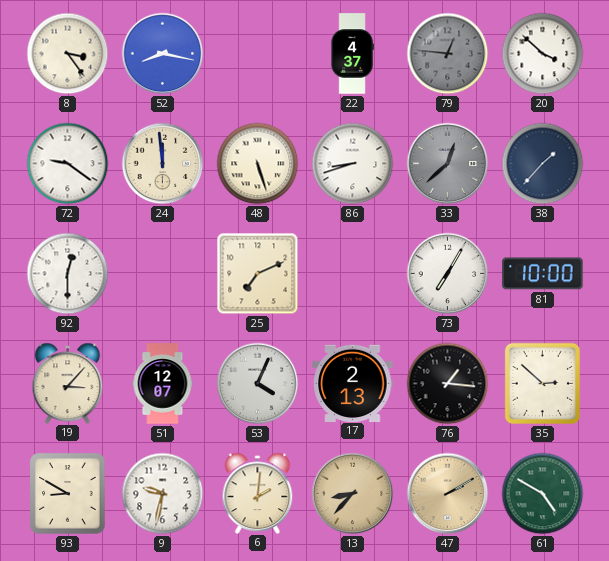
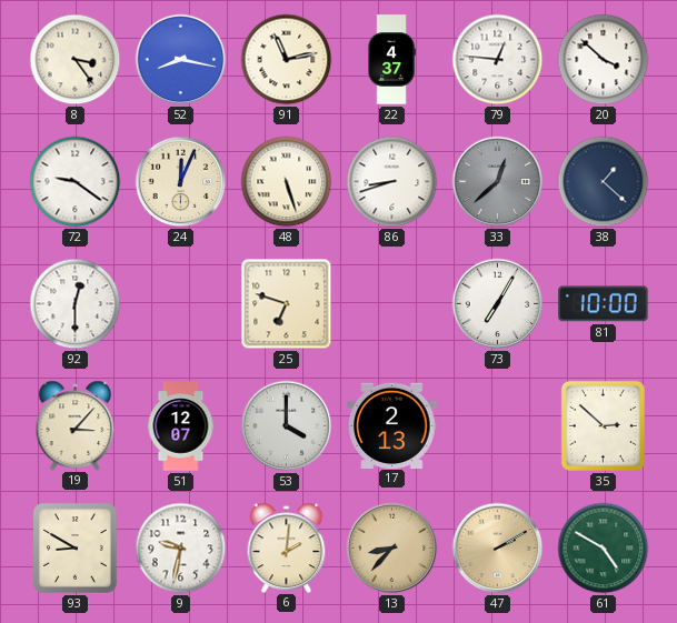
91: none -> 11:13
79 dial: grey -> white
24: 11:59 -> 12:04
38: 1:37 -> 1:22
25: 7:11 -> 6:48
53: 4:04 -> 4:00
76: 1:16 -> none
